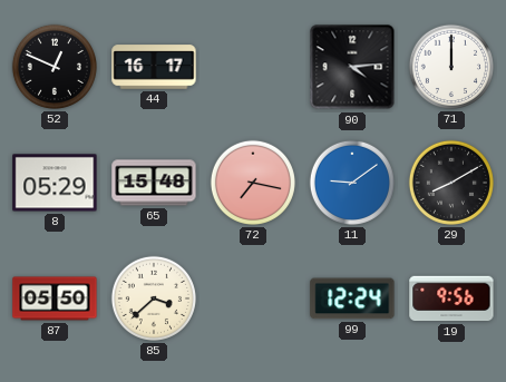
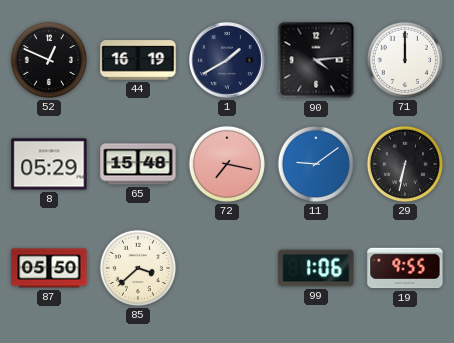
44: 16:17 -> 16:19
1: none -> 1:40
29: 8:10 -> 6:32
99: 12:24 -> 1:06
19: 9:56 -> 9:55
